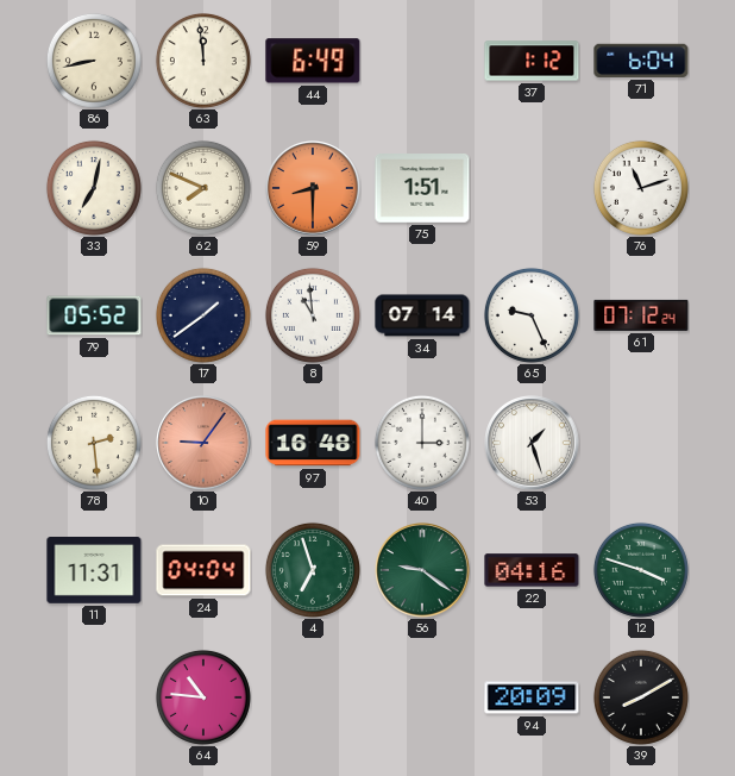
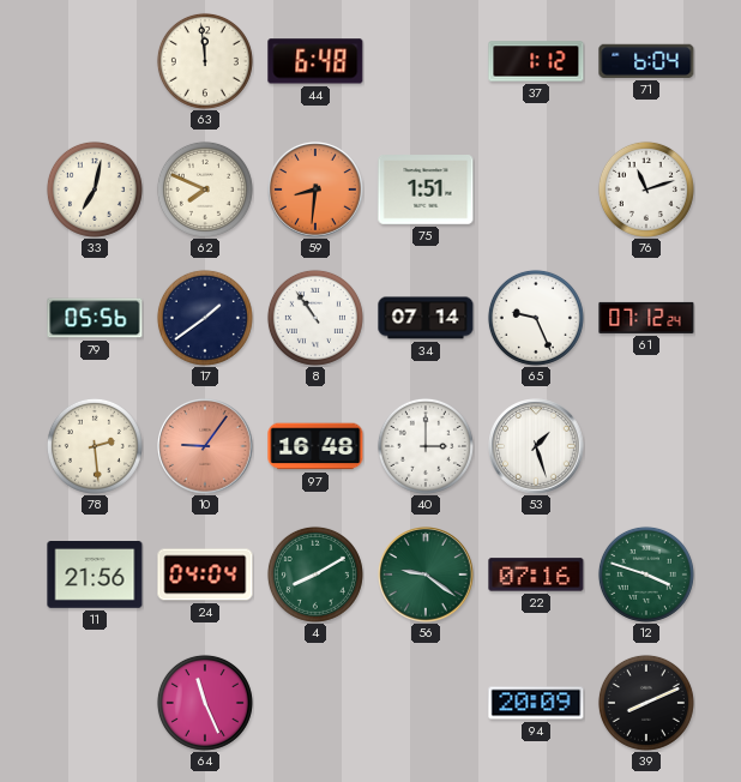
86: 8:43 -> none
44: 6:49 -> 6:48
59: 8:30 -> 8:31
79: 05:52 -> 05:56
8: 10:59 -> 10:54
11: 11:31 -> 21:56
4: 6:57 -> 8:10
22: 04:16 -> 07:16
64: 10:46 -> 11:26
39: 8:10 -> 8:11
